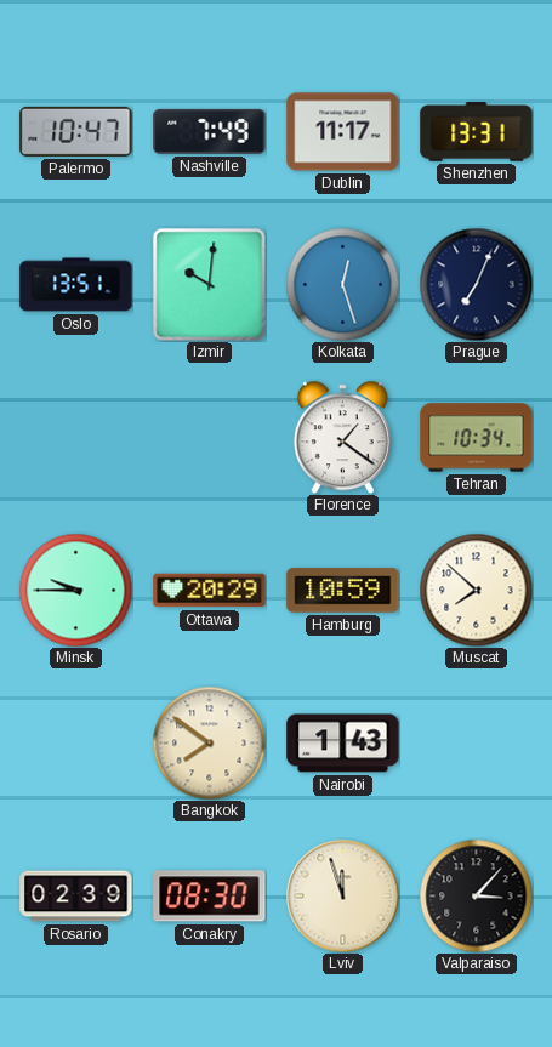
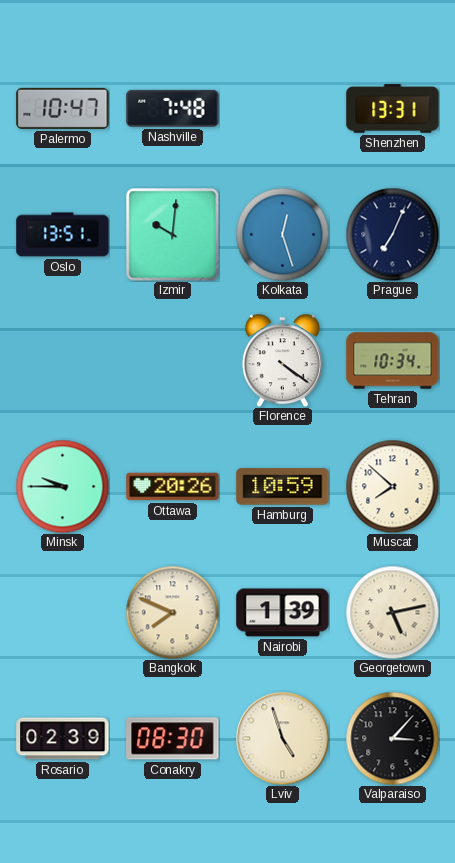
Nashville: 7:49 -> 7:48
Dublin: 11:17 -> none
Florence: 1:21 -> 4:21
Ottawa: 20:29 -> 20:26
Bangkok: 7:51 -> 7:49
Nairobi: 1:43 -> 1:39
Georgetown: none -> 5:13
Lviv: 11:57 -> 4:57
